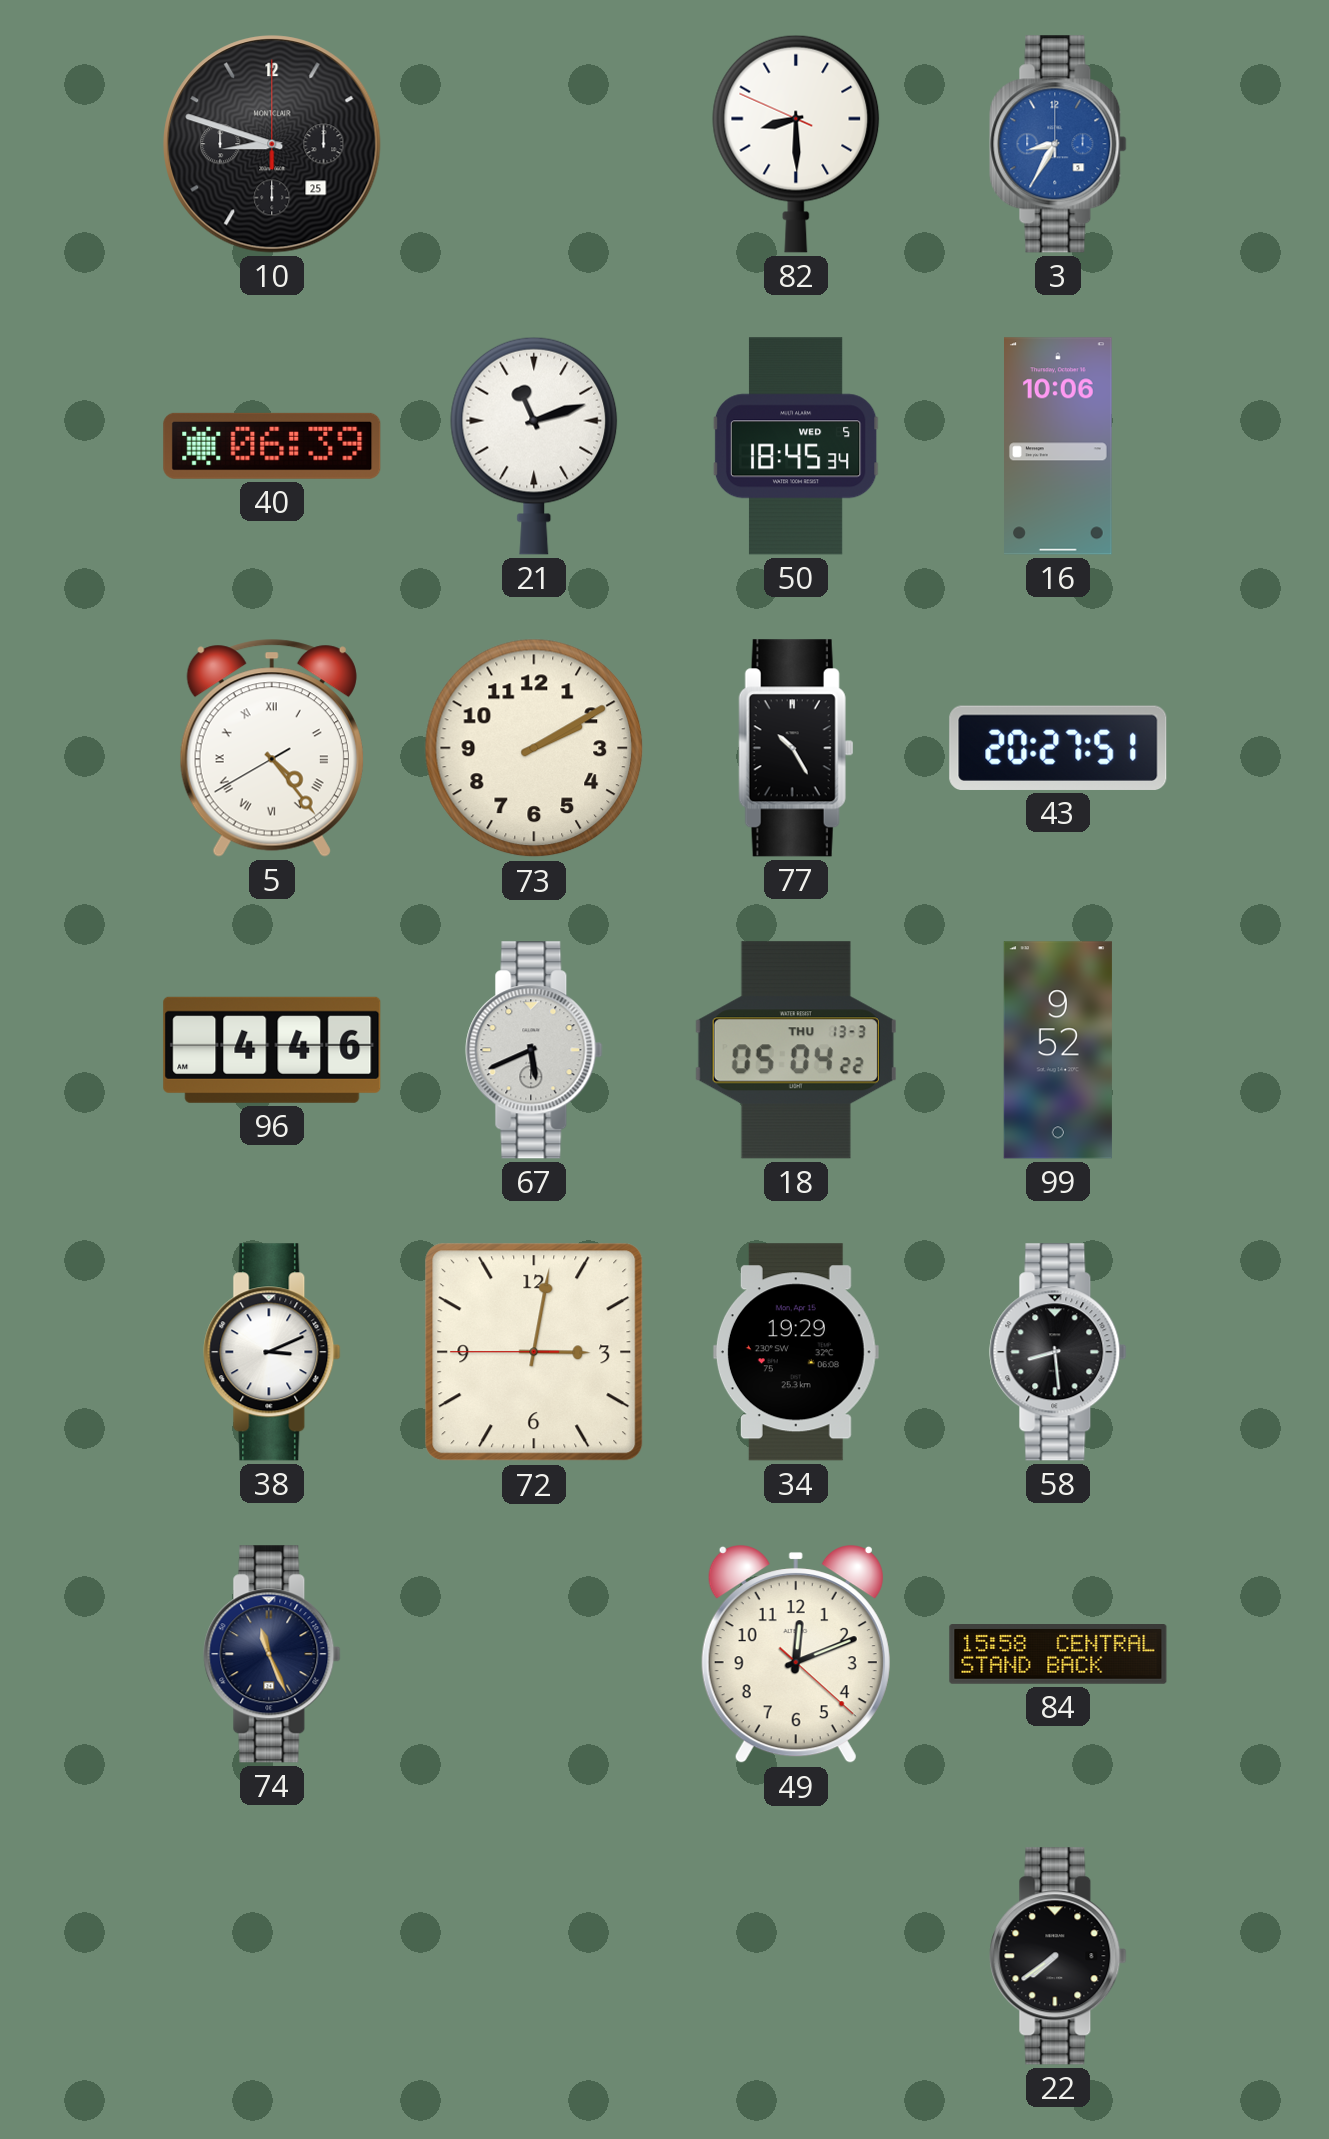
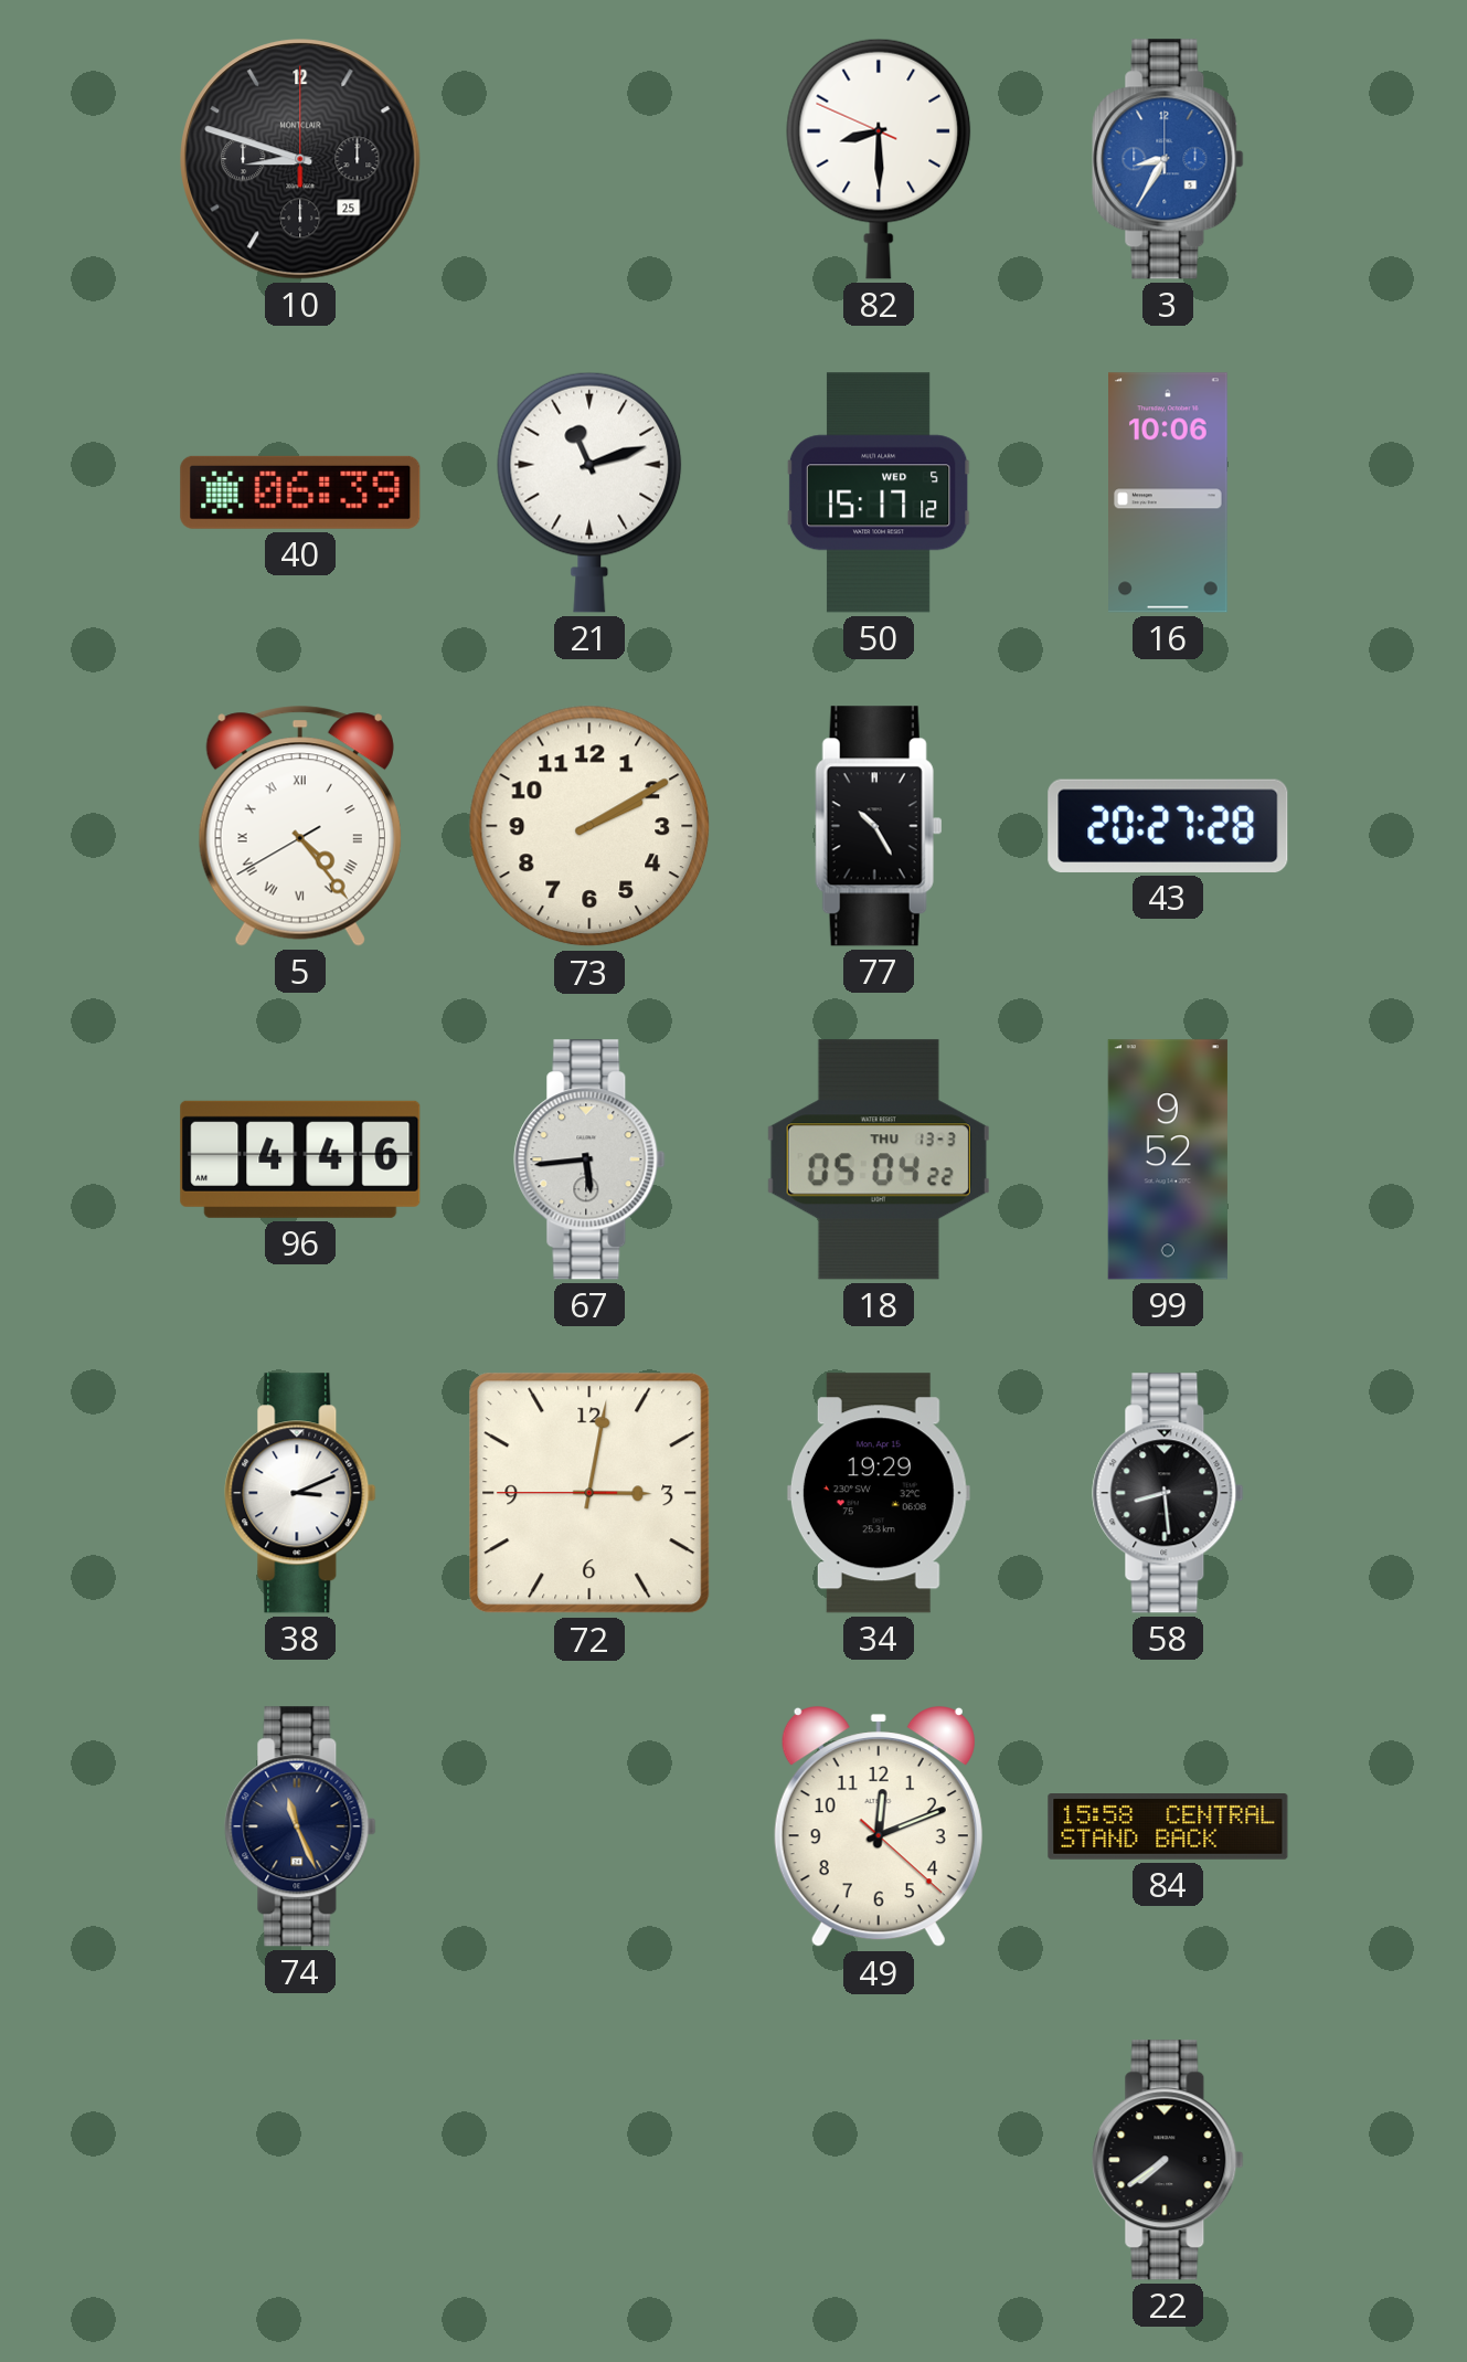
50: 18:45 -> 15:17
43: 20:27:51 -> 20:27:28
67: 5:41 -> 5:44
